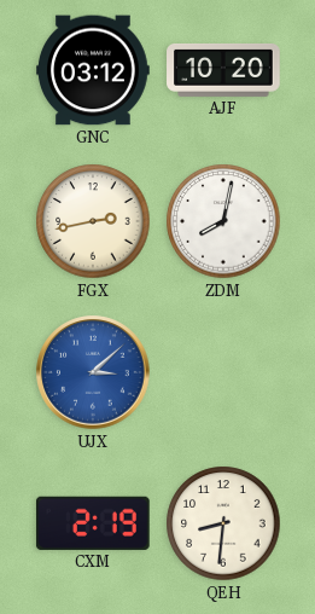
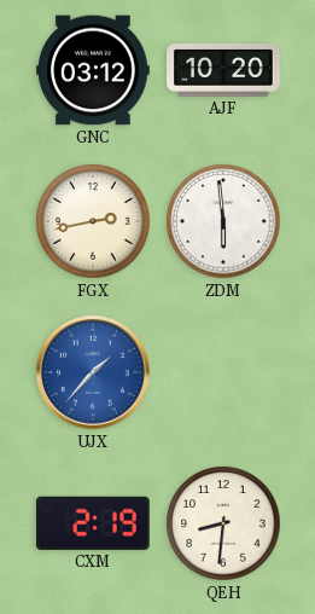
ZDM: 8:02 -> 5:59
UJX: 3:08 -> 1:37
